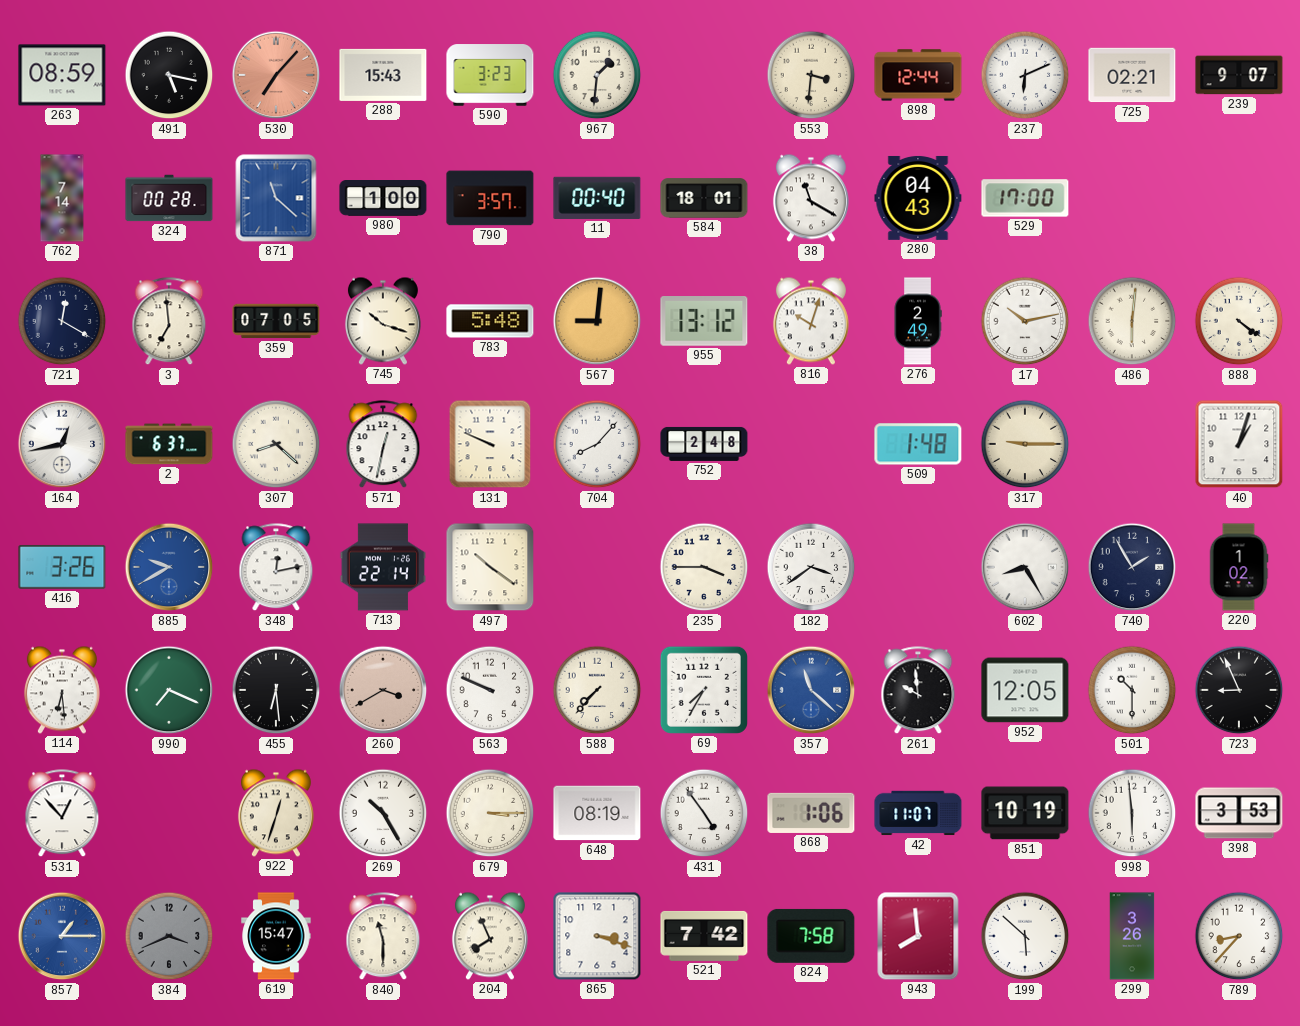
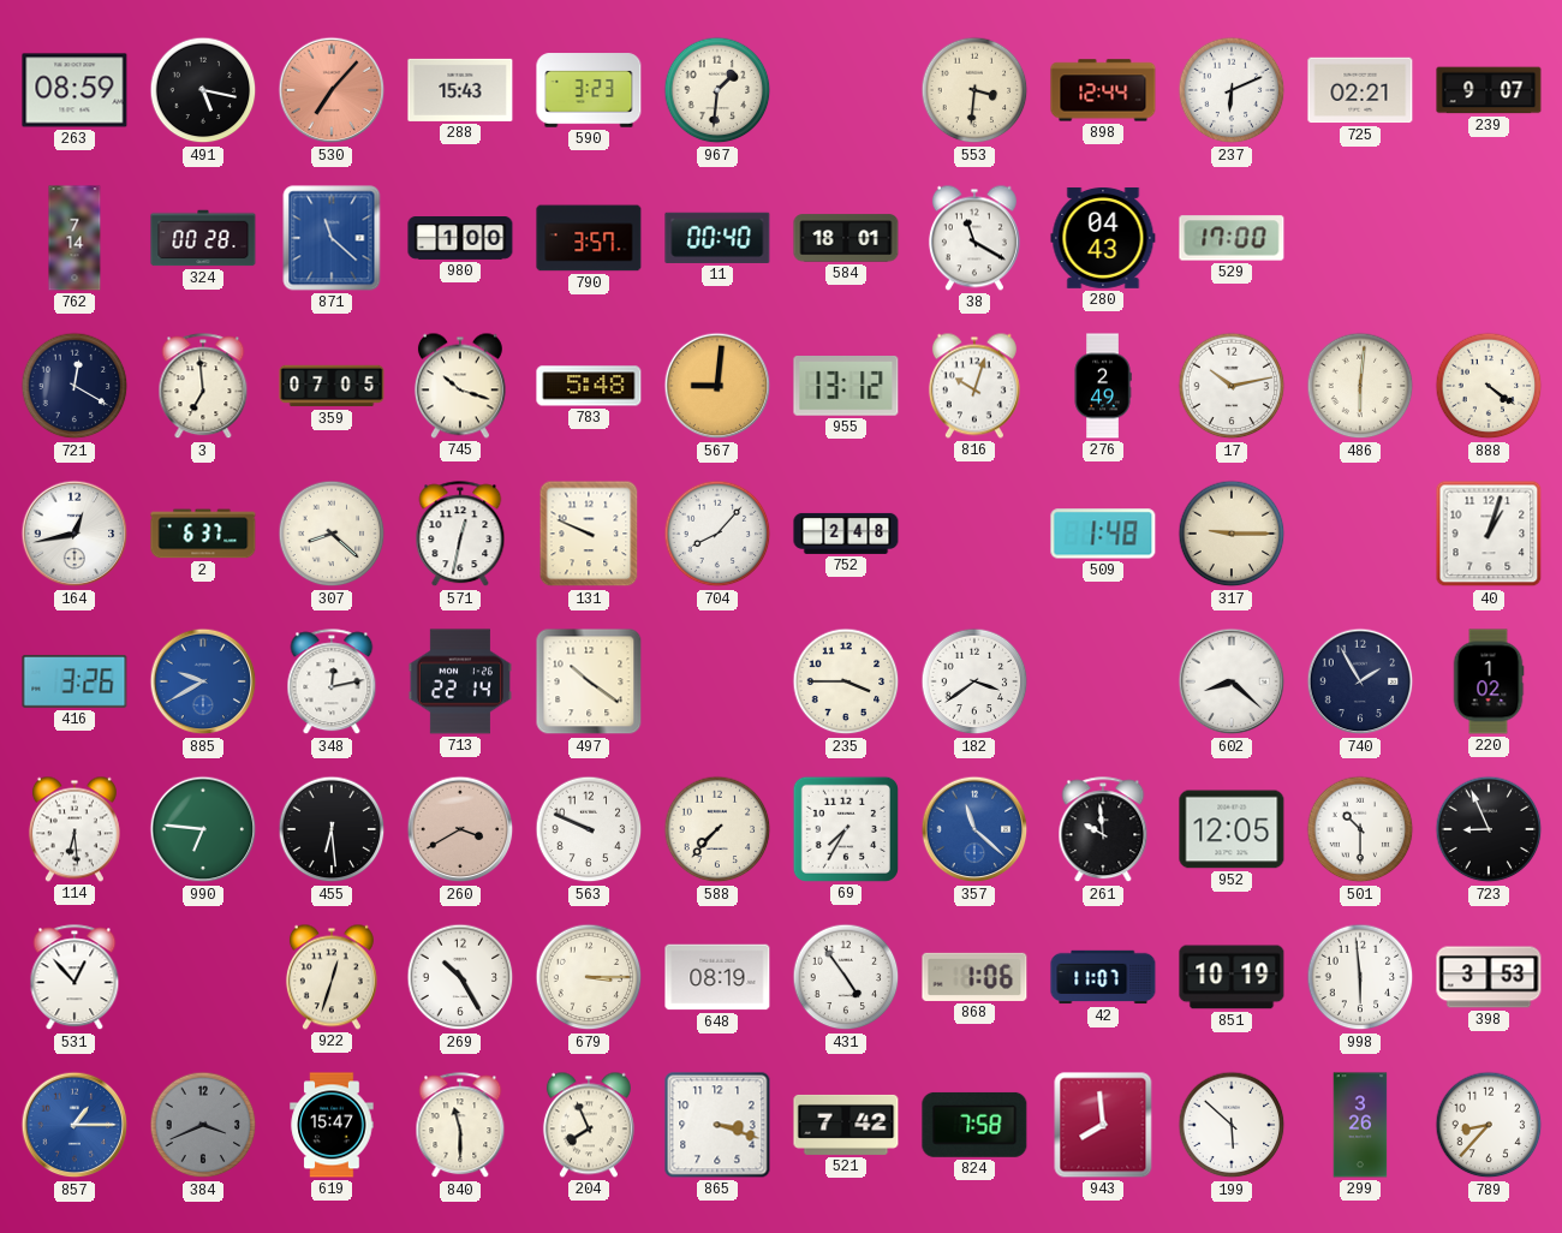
602: 8:25 -> 8:22
990: 7:19 -> 6:46
